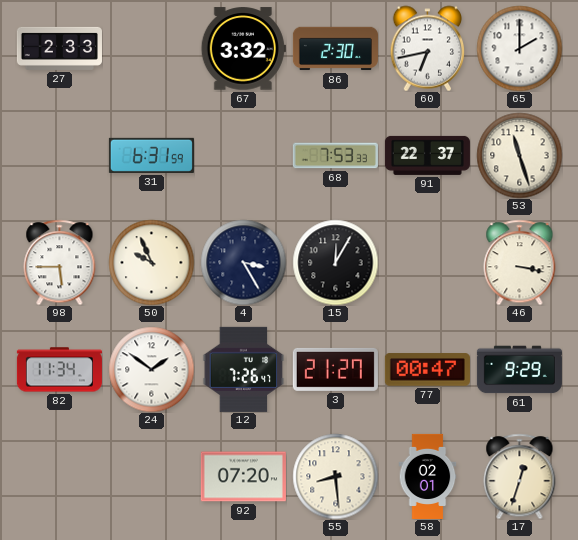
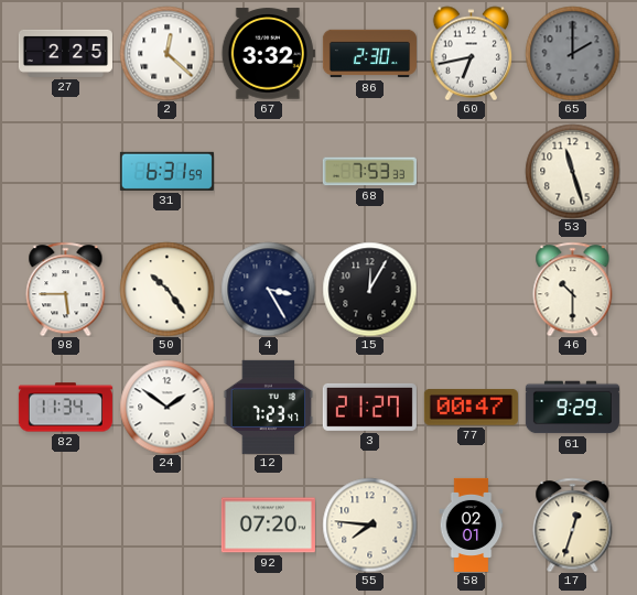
27: 2:33 -> 2:25
2: none -> 12:22
65 dial: white -> grey
91: 22:37 -> none
50: 9:56 -> 10:24
46: 3:17 -> 10:30
12: 7:26 -> 7:23
55: 8:29 -> 7:46
